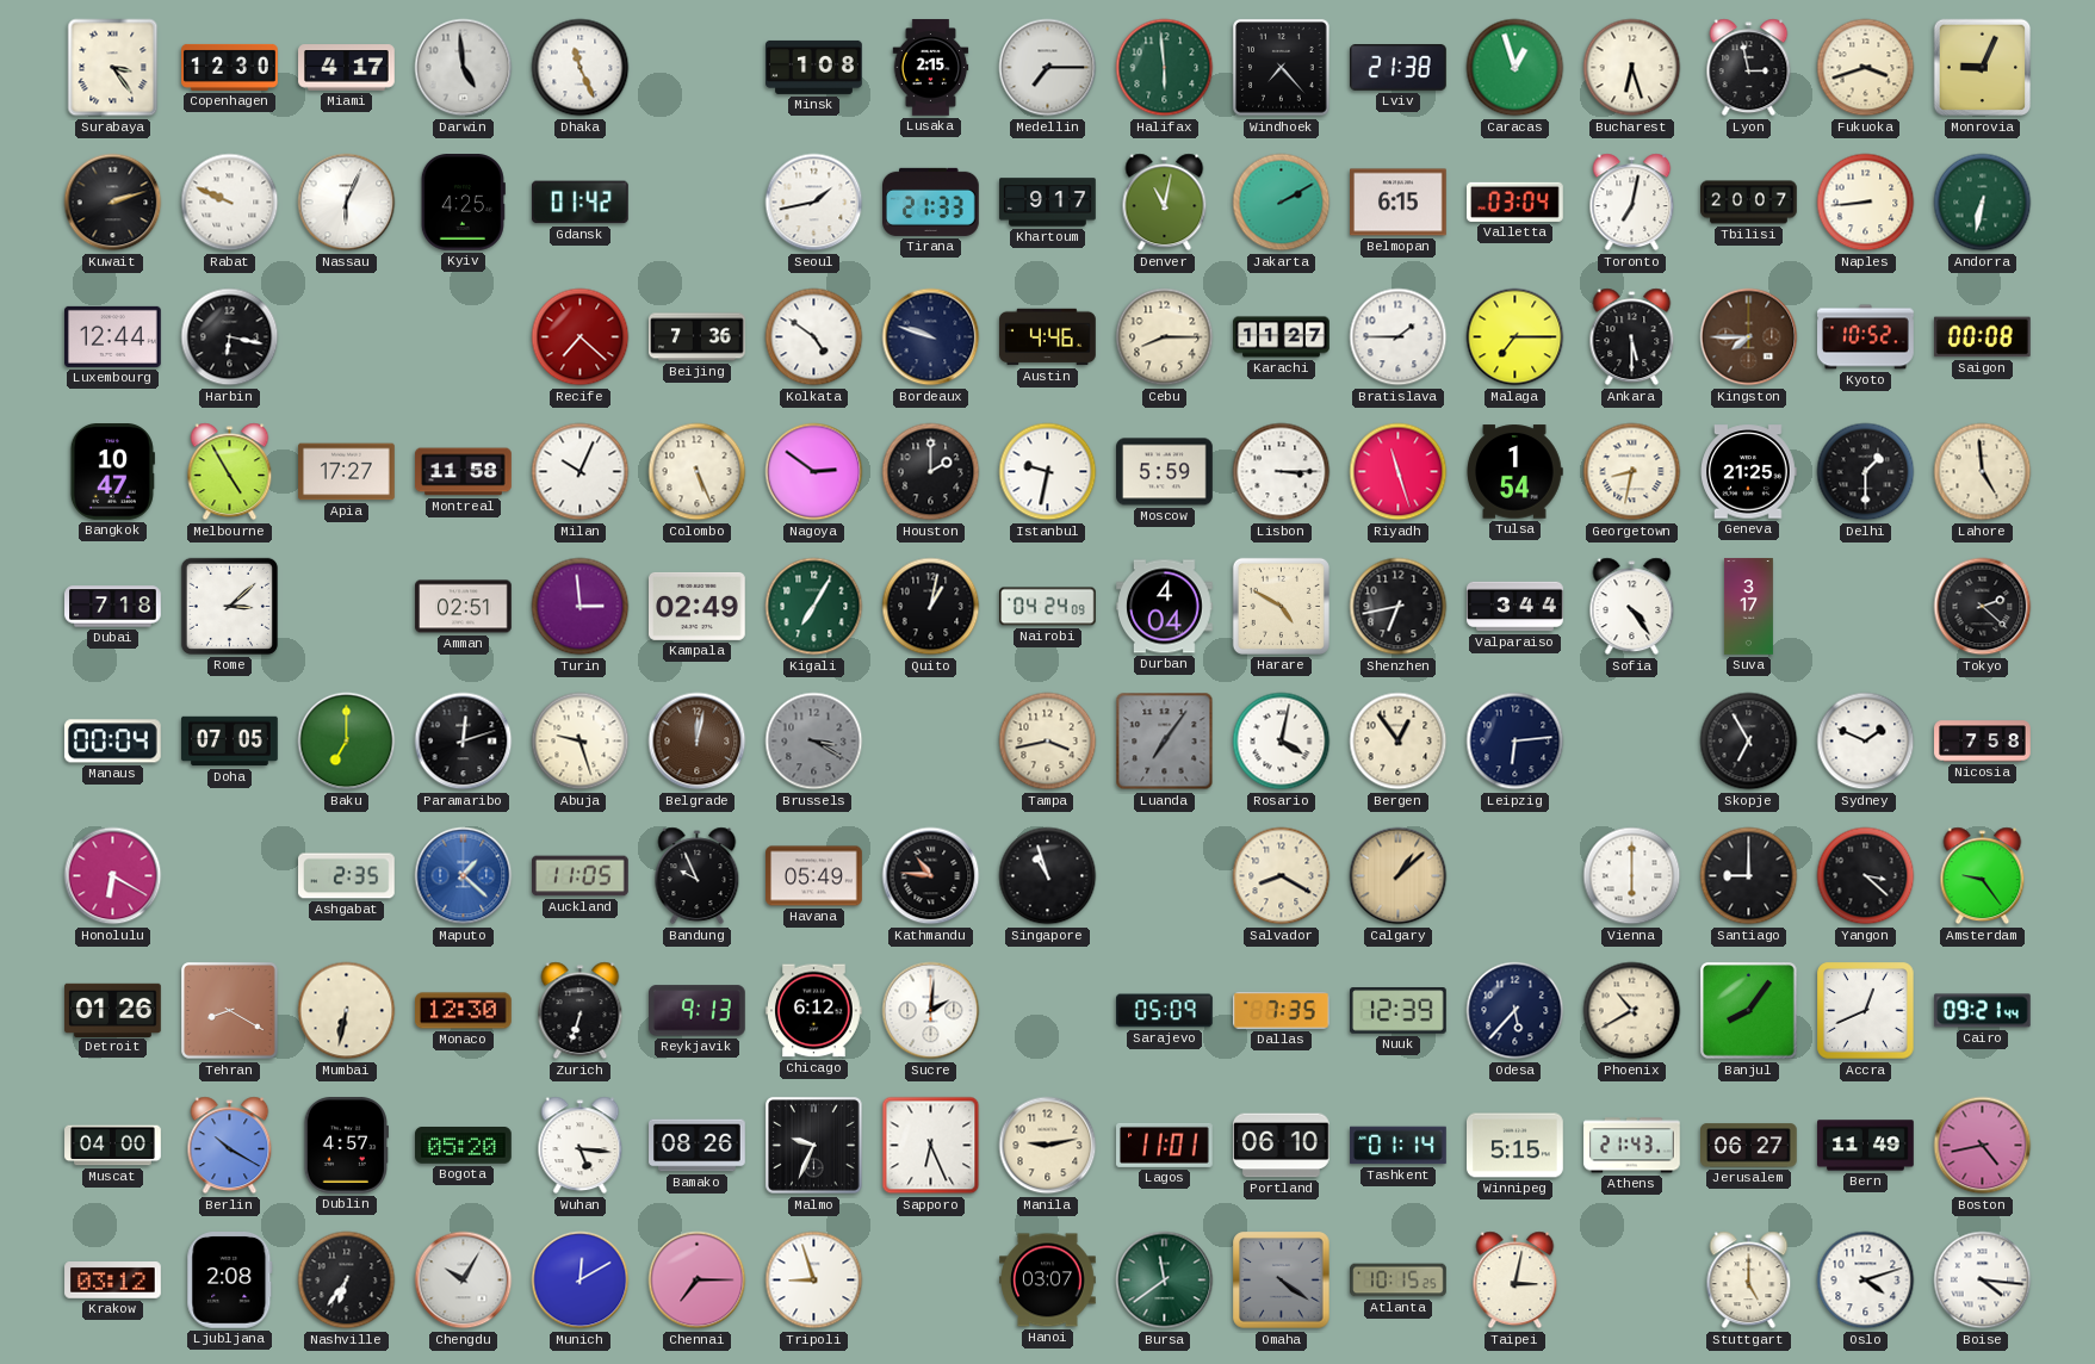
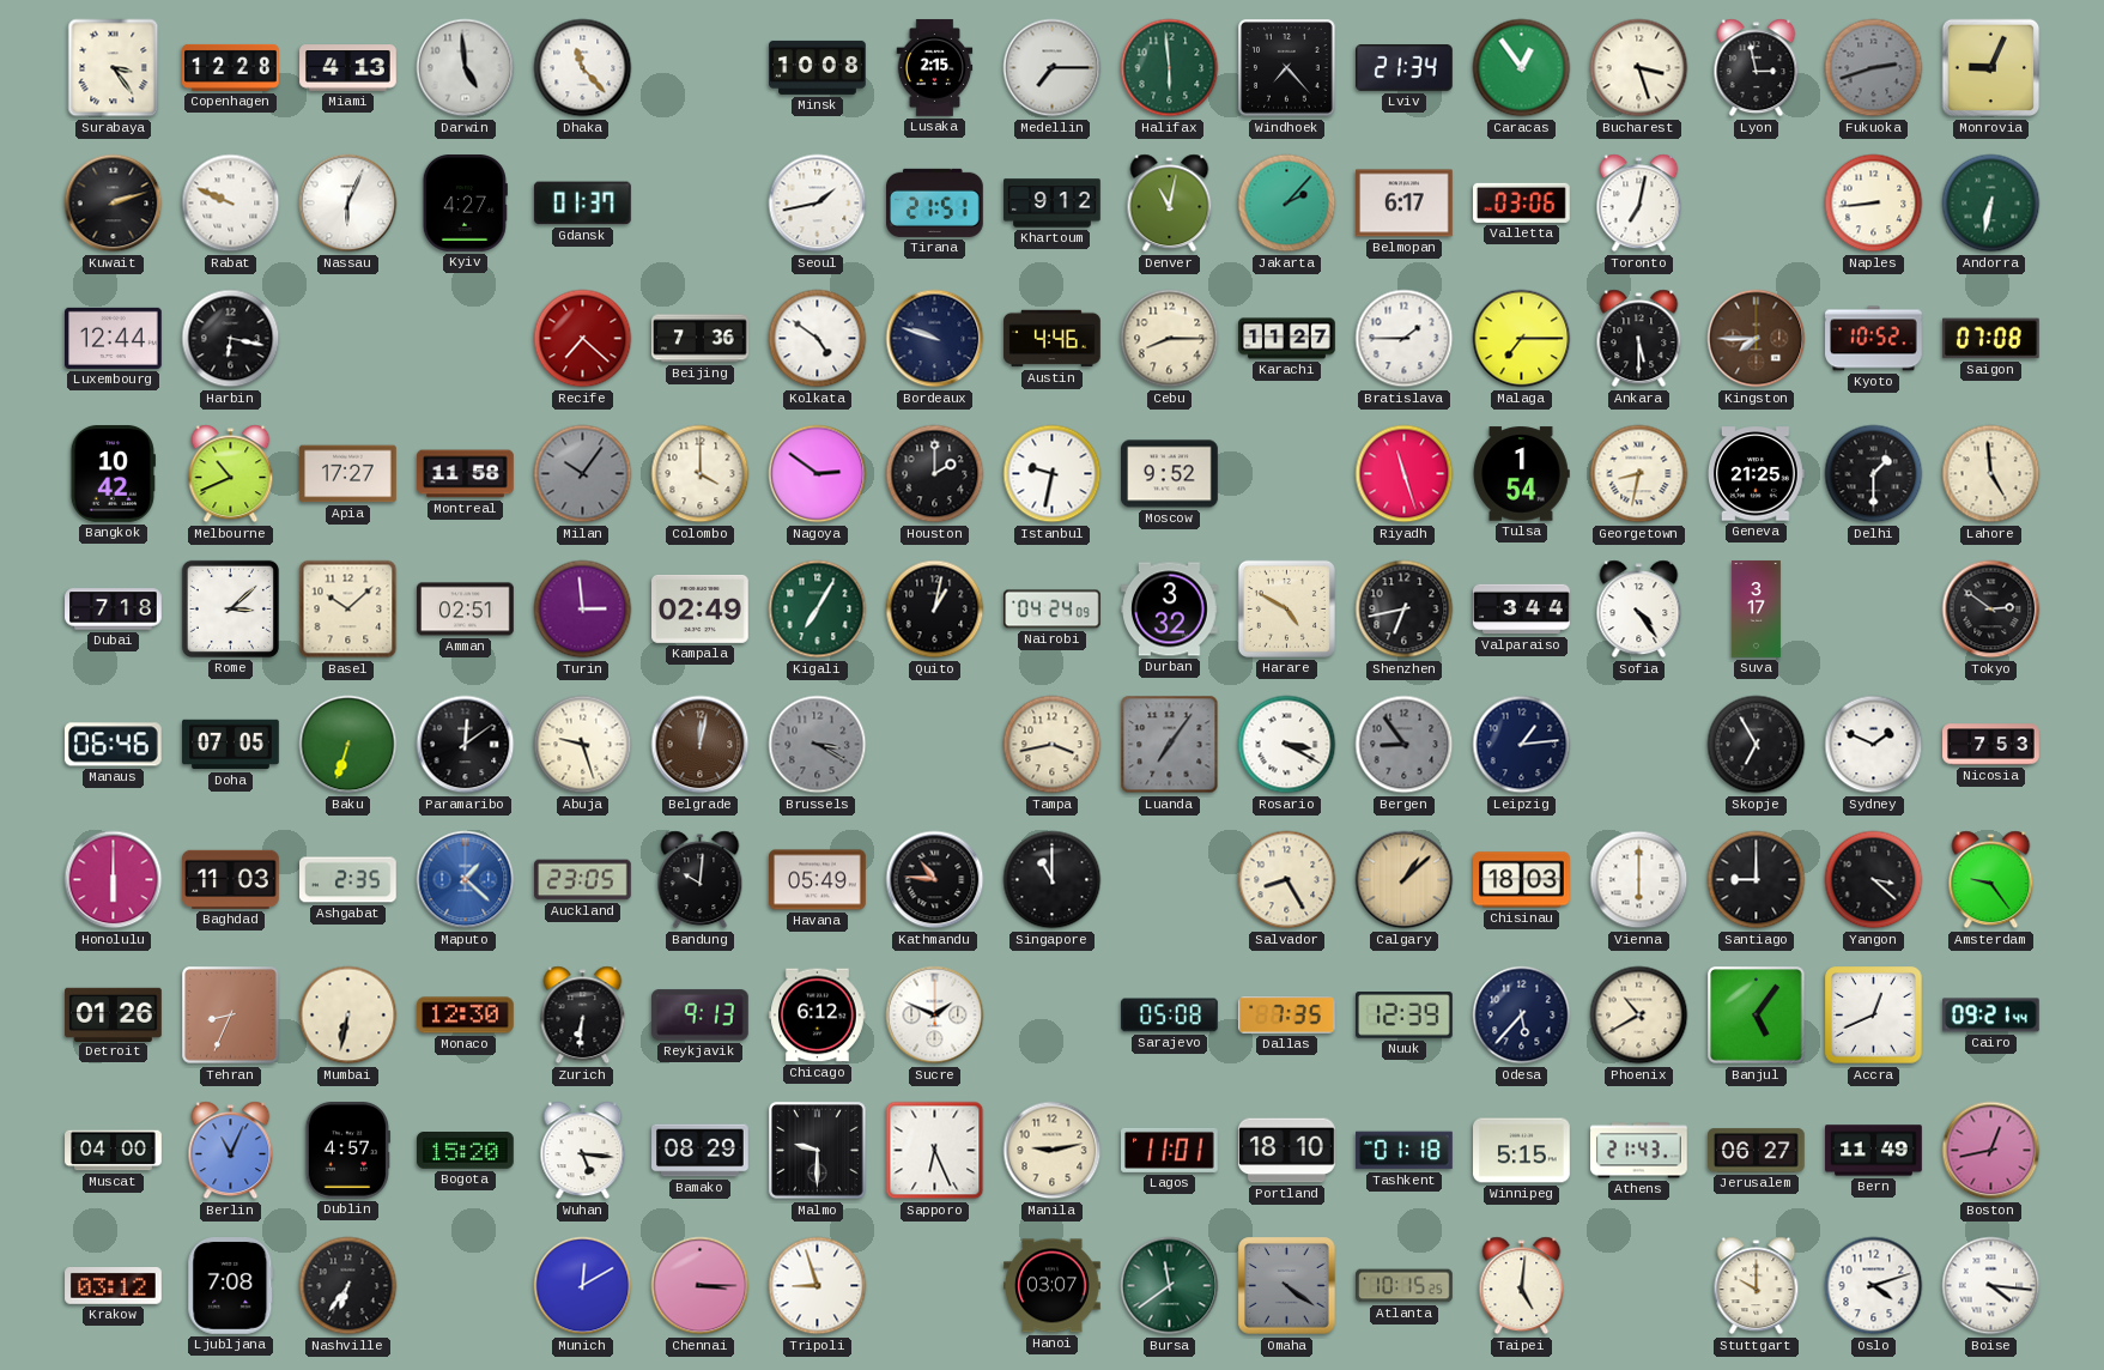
Copenhagen: 12:30 -> 12:28
Miami: 4:17 -> 4:13
Dhaka: 11:26 -> 11:23
Minsk: 1:08 -> 10:08
Lviv: 21:38 -> 21:34
Caracas: 12:57 -> 12:54
Bucharest: 6:27 -> 3:27
Fukuoka: 3:42 -> 2:42
Fukuoka dial: cream -> grey
Kyiv: 4:25 -> 4:27
Gdansk: 01:42 -> 01:37
Tirana: 21:33 -> 21:51
Khartoum: 9:17 -> 9:12
Jakarta: 2:10 -> 2:07
Belmopan: 6:15 -> 6:17
Valletta: 03:04 -> 03:06
Tbilisi: 20:07 -> none
Saigon: 00:08 -> 07:08
Bangkok: 10:47 -> 10:42
Melbourne: 4:55 -> 10:41
Milan: 10:04 -> 10:06
Milan dial: white -> grey
Colombo: 5:26 -> 4:00
Moscow: 5:59 -> 9:52
Lisbon: 3:15 -> none
Basel: none -> 10:08
Durban: 4:04 -> 3:32
Tokyo: 2:22 -> 2:51
Manaus: 00:04 -> 06:46
Baku: 7:00 -> 6:33
Paramaribo: 12:12 -> 12:09
Rosario: 4:02 -> 3:20
Bergen: 12:54 -> 8:54
Bergen dial: cream -> grey
Leipzig: 6:14 -> 1:14
Nicosia: 7:58 -> 7:53
Honolulu: 6:20 -> 6:00
Baghdad: none -> 11:03
Auckland: 11:05 -> 23:05
Bandung: 9:56 -> 10:01
Singapore: 10:57 -> 11:00
Salvador: 8:20 -> 8:25
Chisinau: none -> 18:03
Tehran: 8:20 -> 8:34
Zurich: 6:33 -> 6:31
Sucre: 2:01 -> 1:49
Sarajevo: 05:09 -> 05:08
Banjul: 8:06 -> 5:06
Berlin: 10:20 -> 11:04
Bogota: 05:20 -> 15:20
Bamako: 08:26 -> 08:29
Malmo: 9:34 -> 9:30
Portland: 06:10 -> 18:10
Tashkent: 01:14 -> 01:18
Boston: 4:43 -> 12:43
Ljubljana: 2:08 -> 7:08
Chengdu: 10:05 -> none
Chennai: 7:15 -> 3:15
Taipei: 3:02 -> 5:01
Stuttgart: 5:00 -> 10:00
